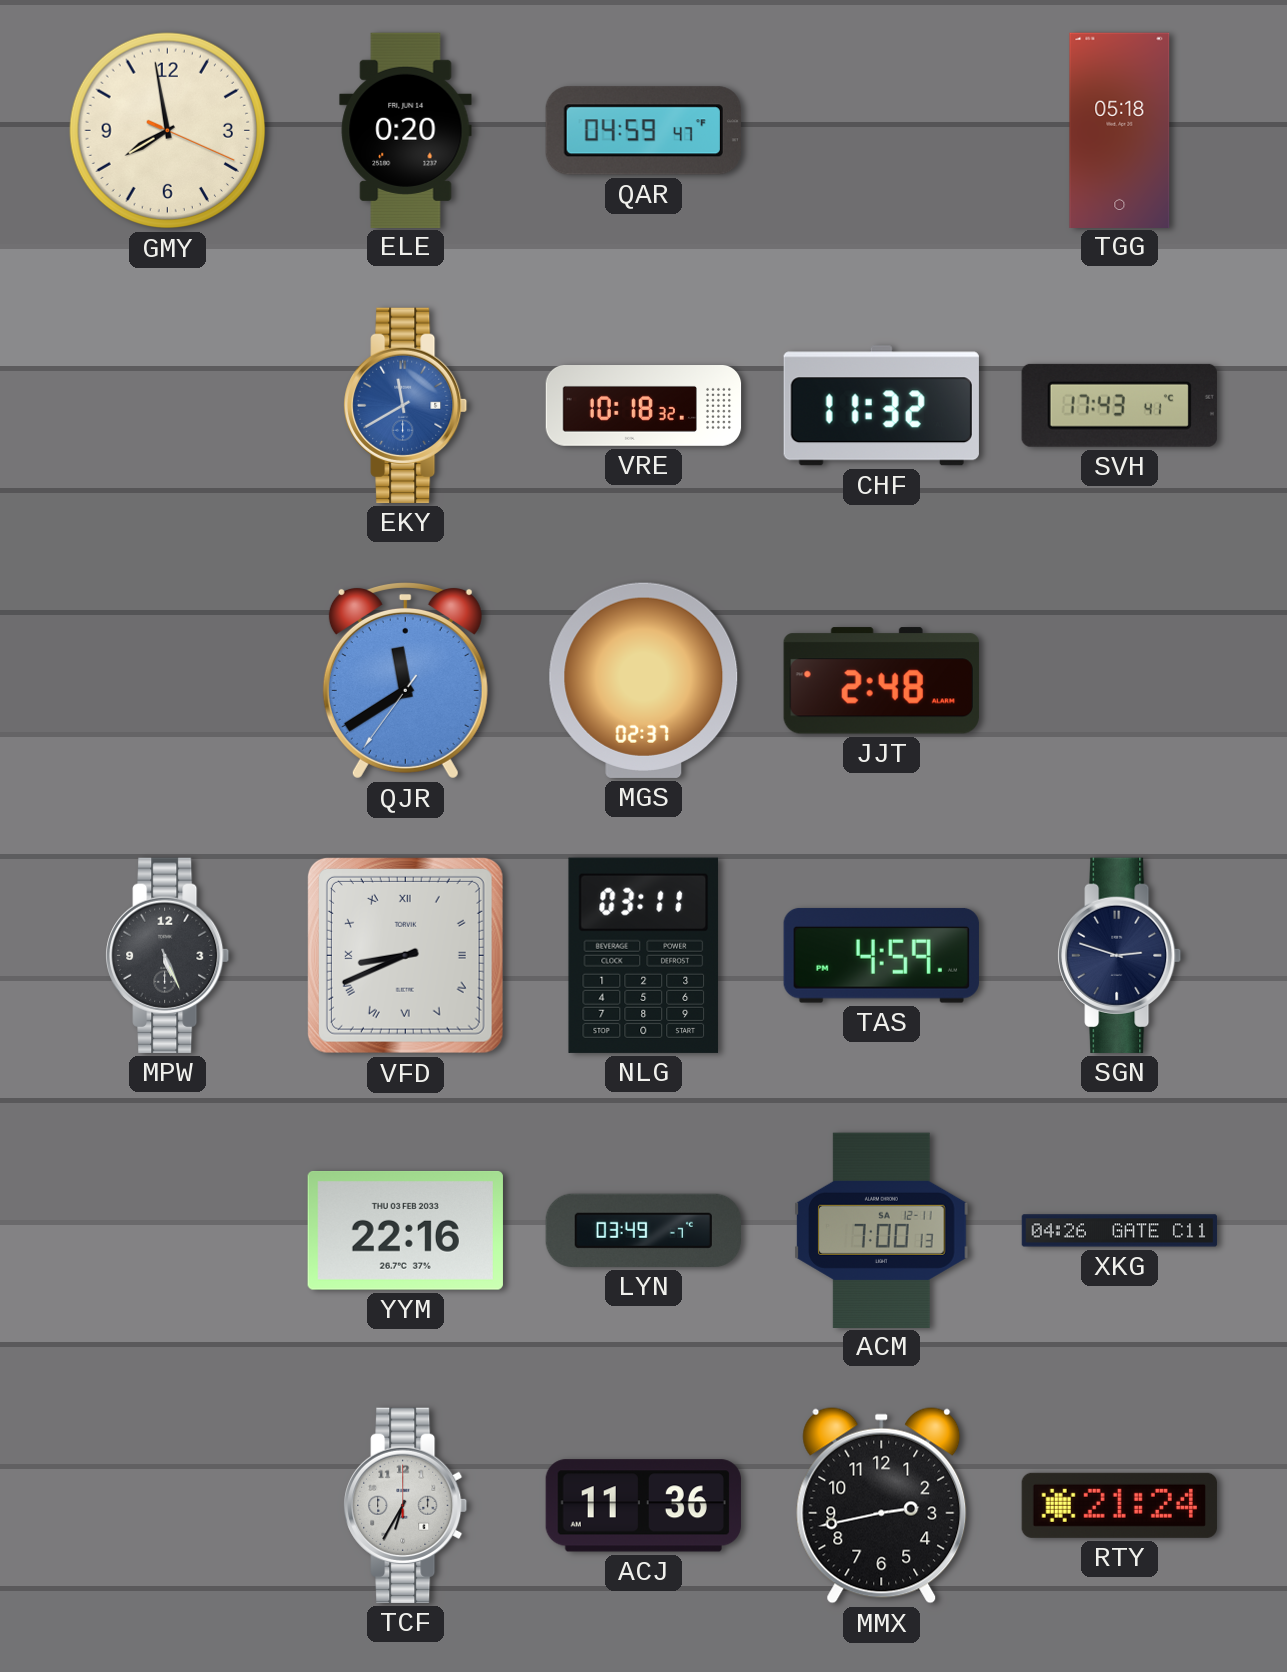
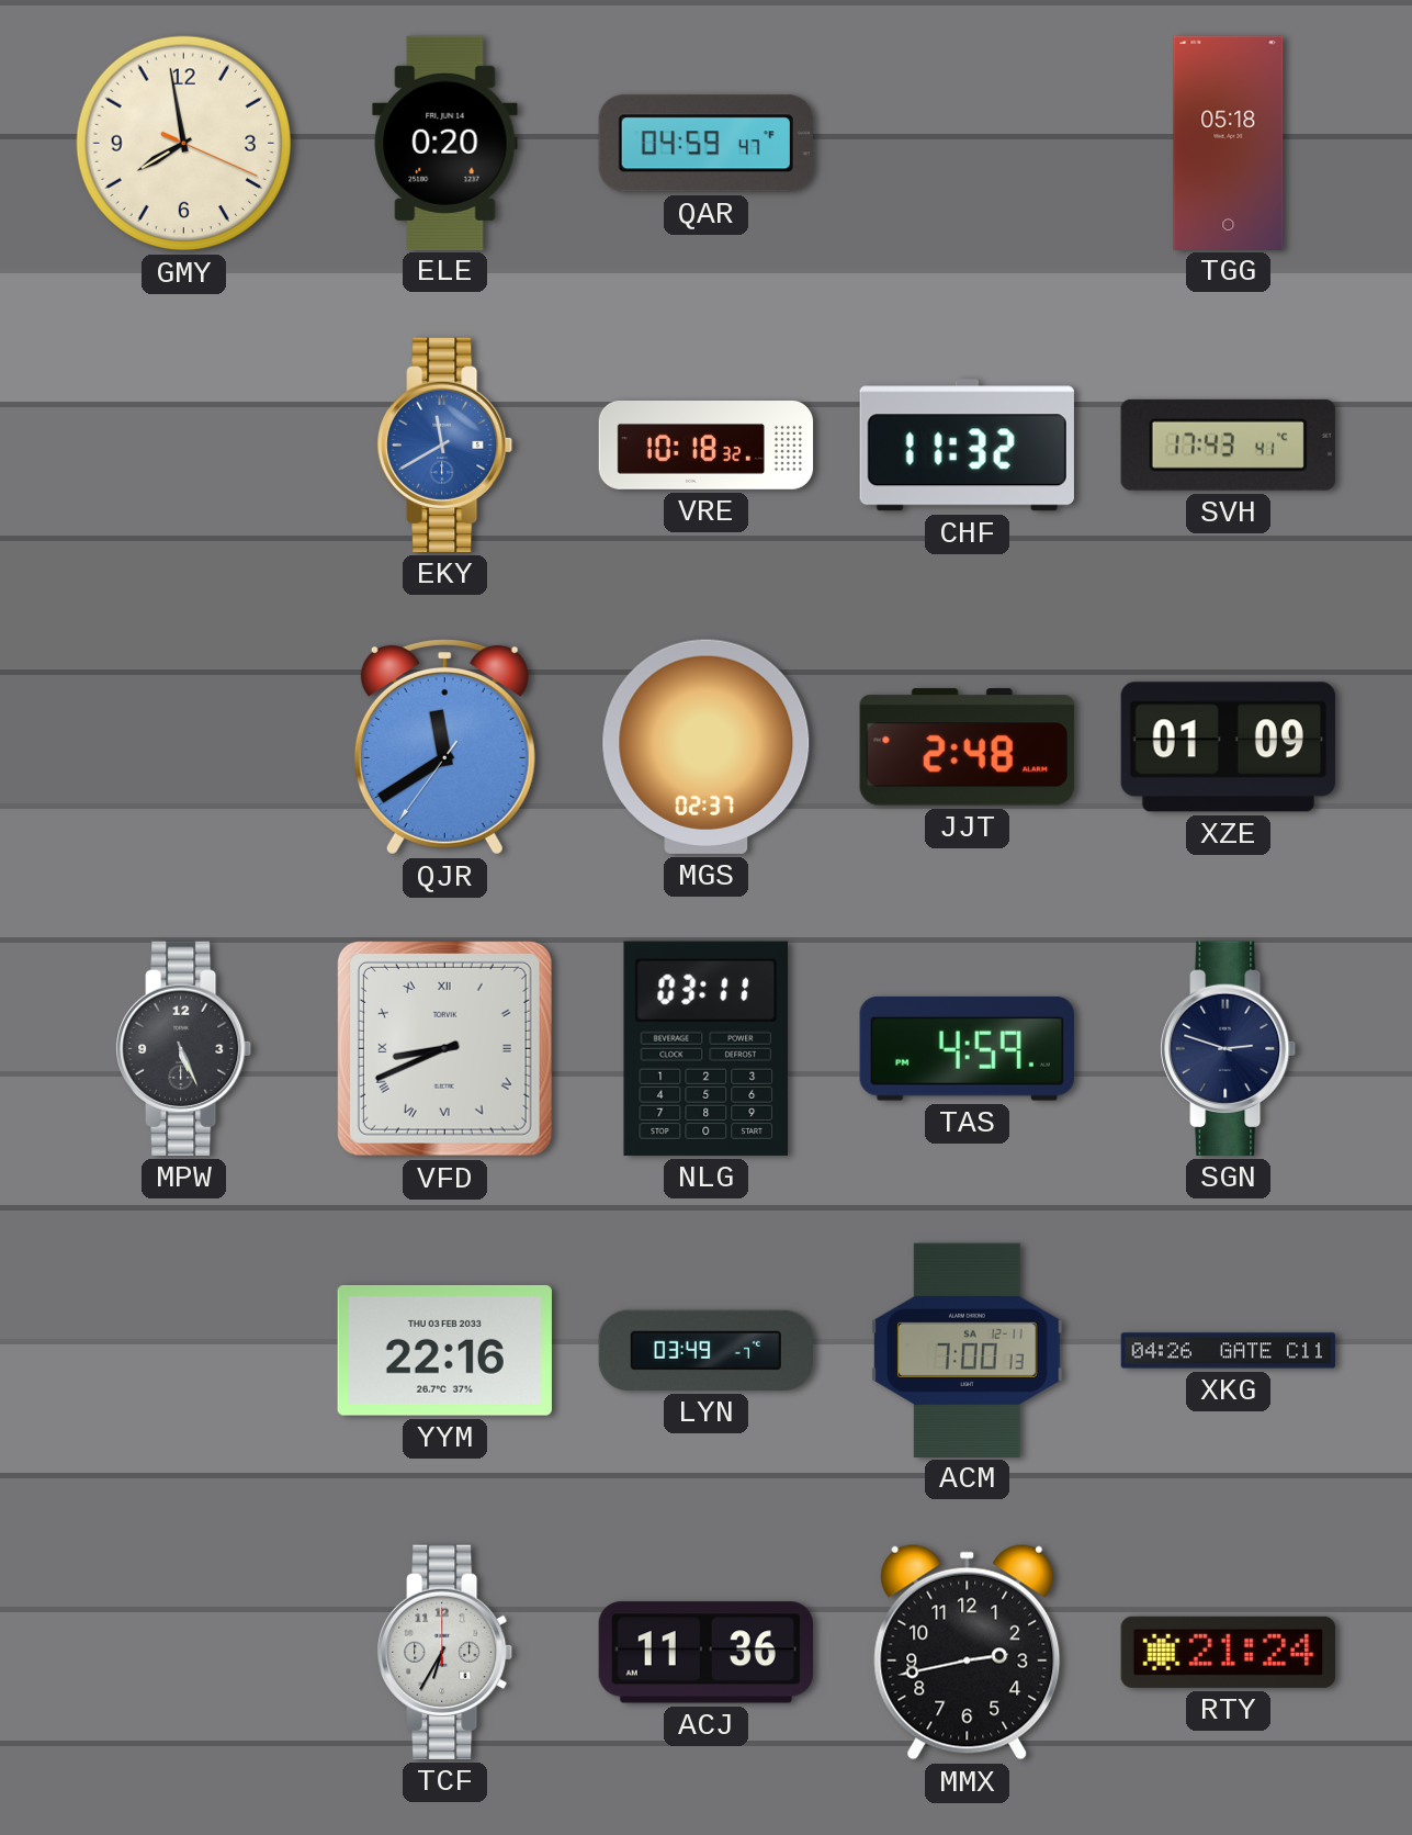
XZE: none -> 01:09
